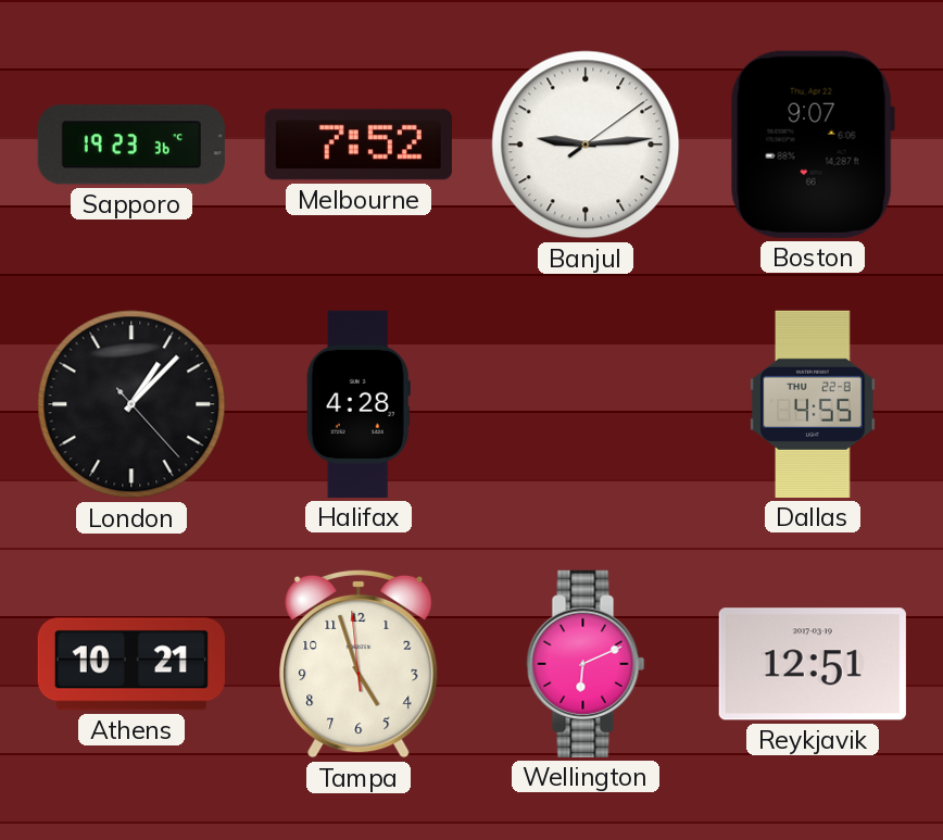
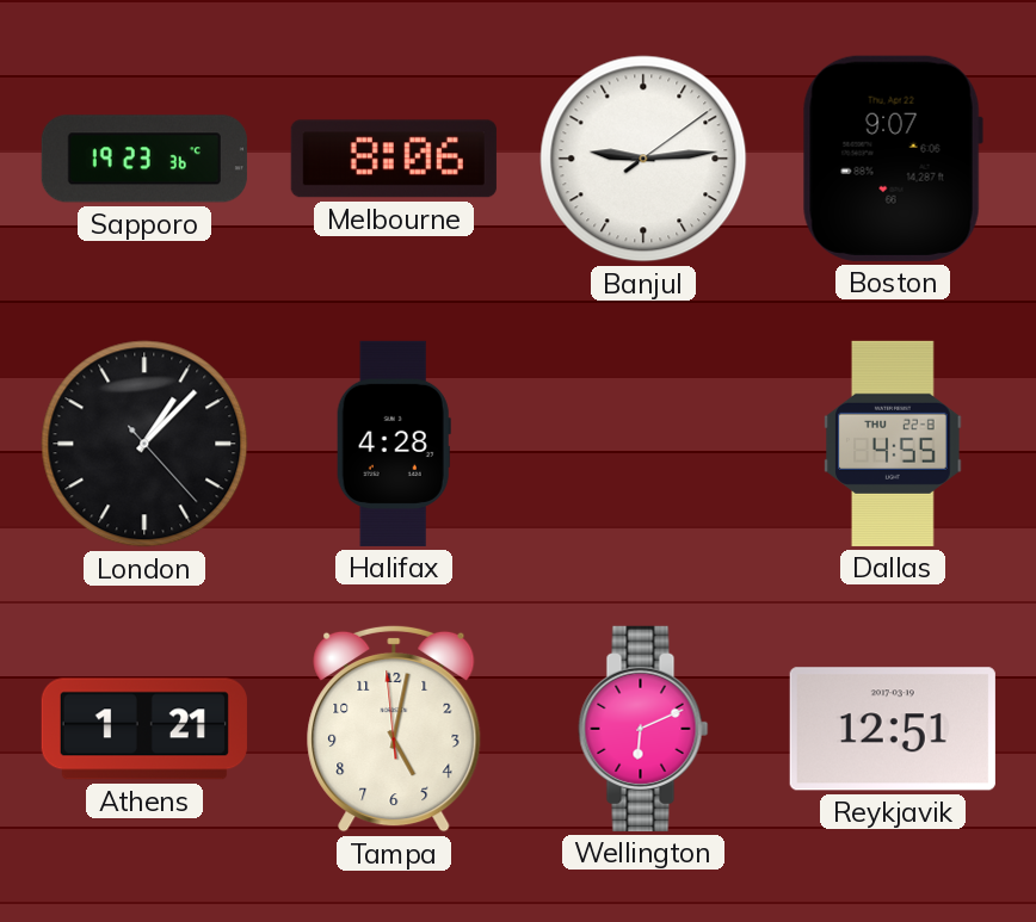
Melbourne: 7:52 -> 8:06
Athens: 10:21 -> 1:21
Tampa: 4:56 -> 5:01
